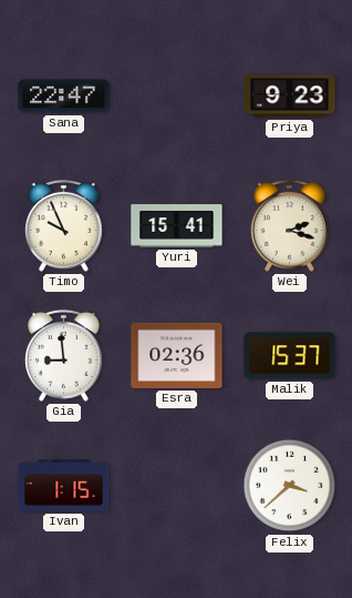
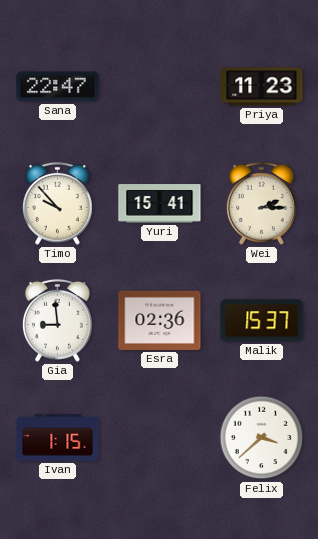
Priya: 9:23 -> 11:23
Timo: 9:56 -> 9:53
Wei: 2:18 -> 2:15
